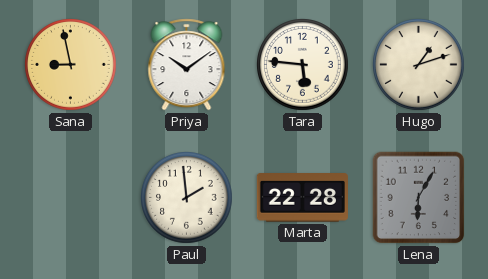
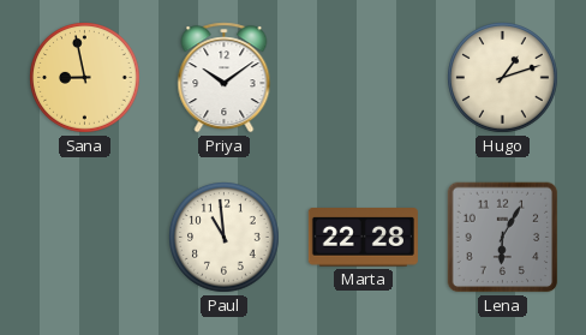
Tara: 5:46 -> none
Paul: 1:59 -> 10:59
